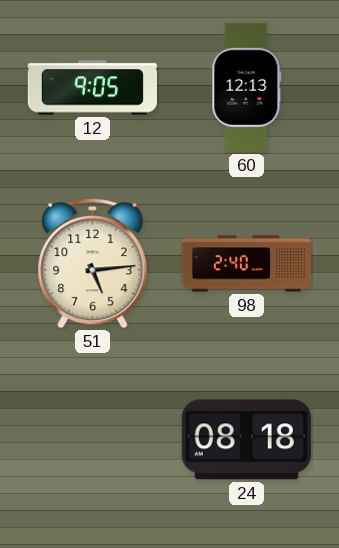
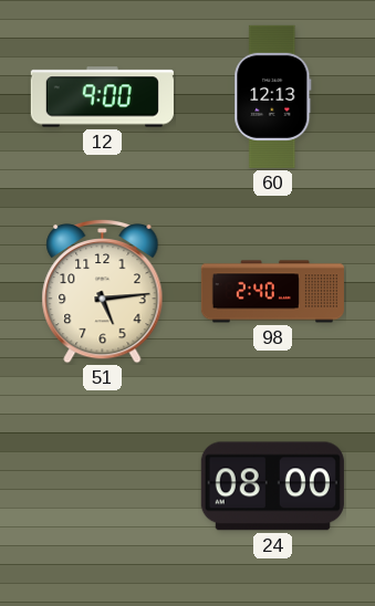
12: 9:05 -> 9:00
24: 08:18 -> 08:00
